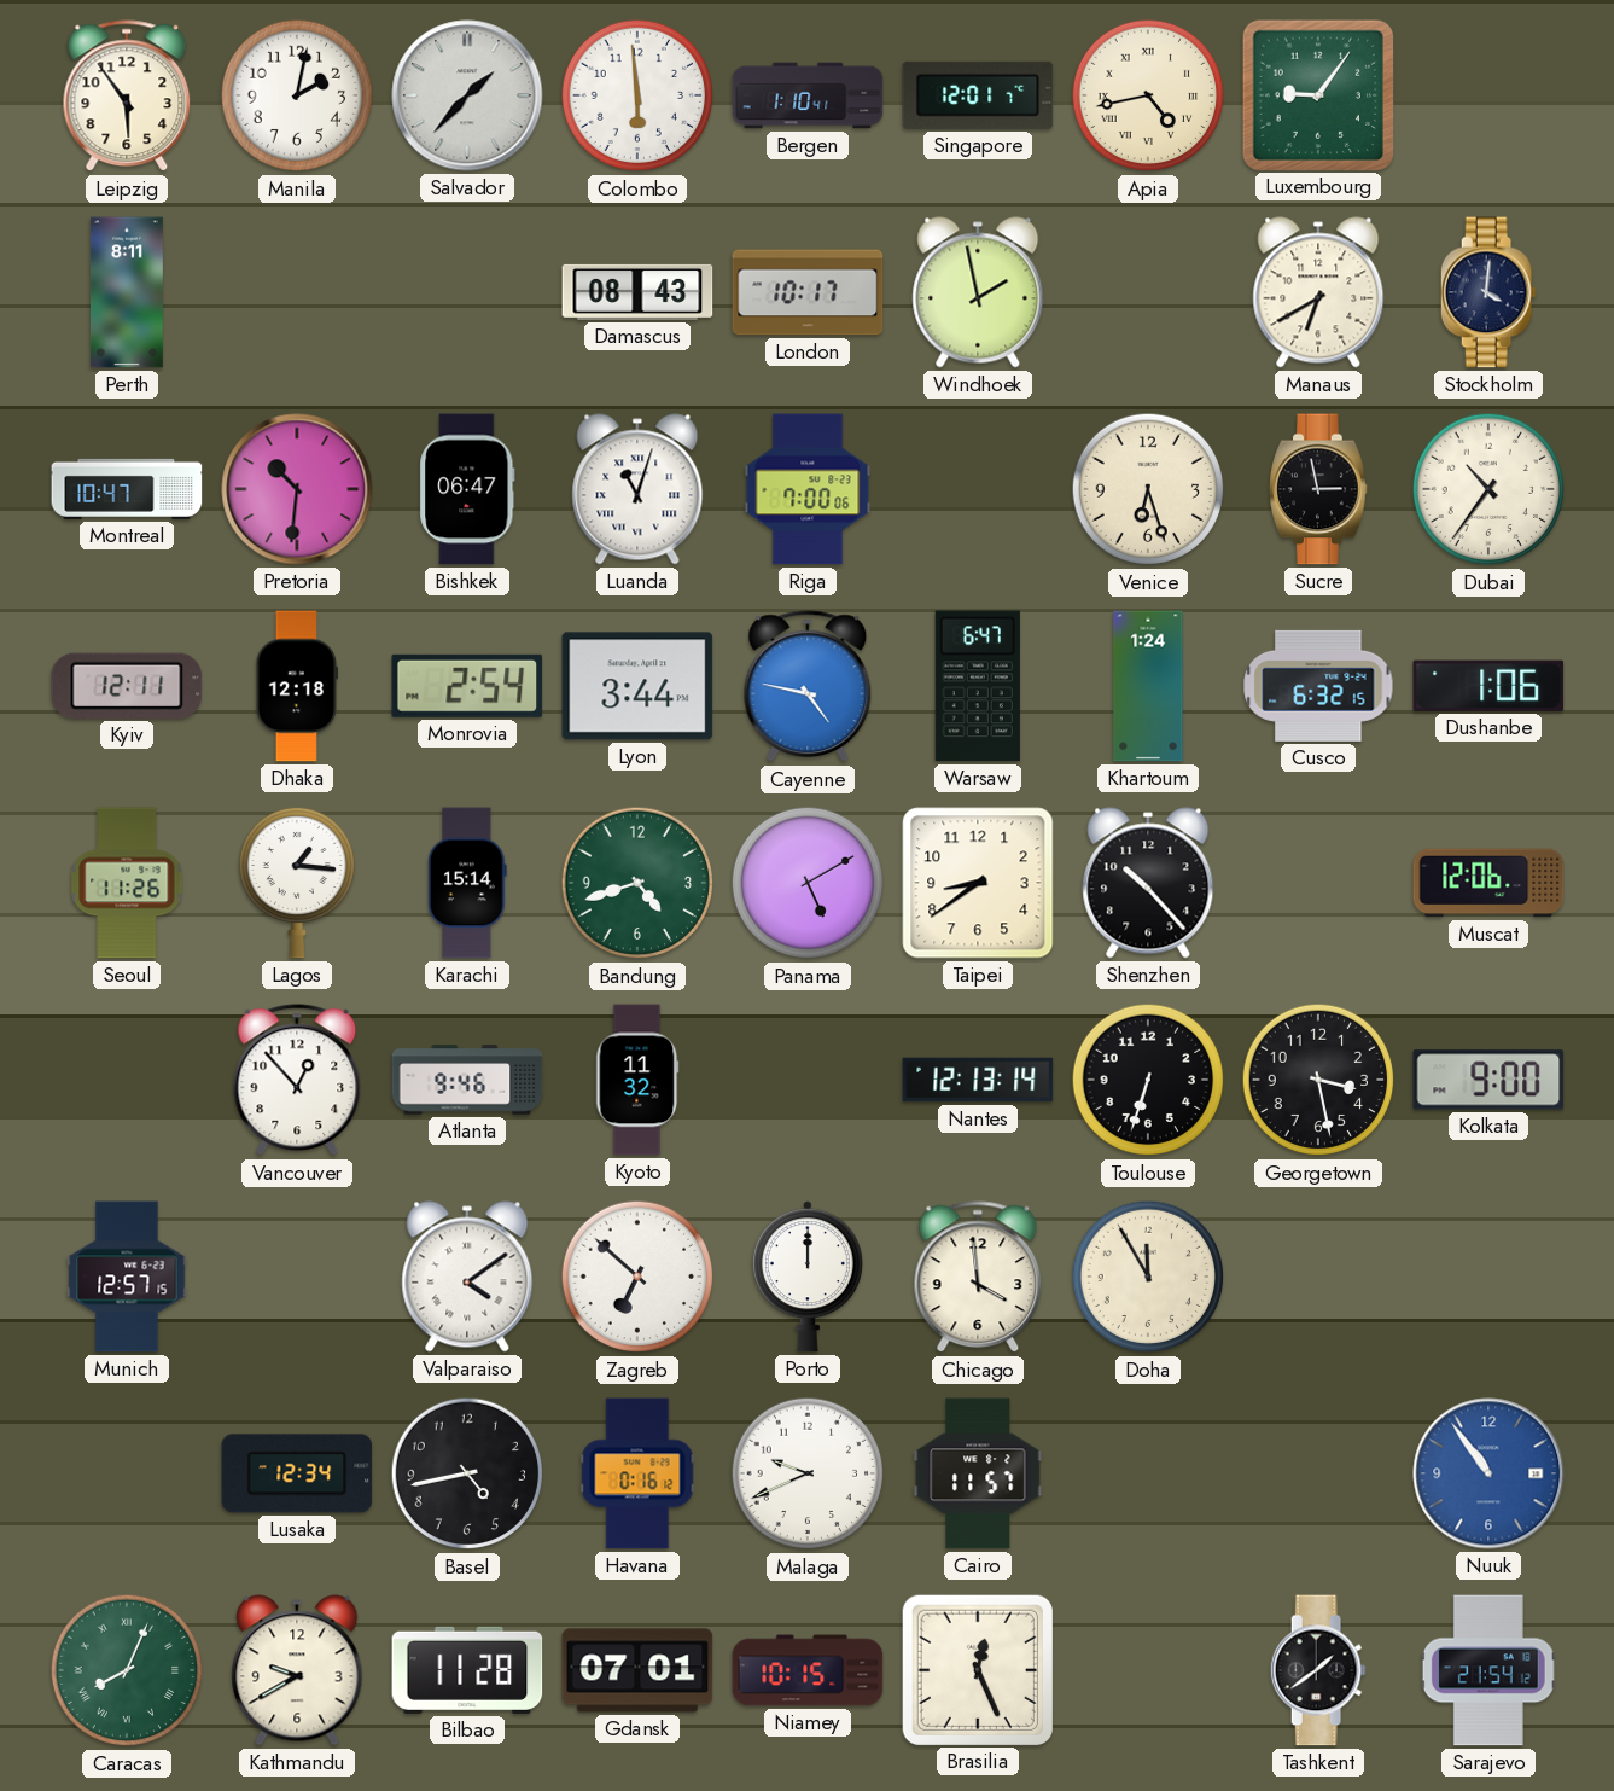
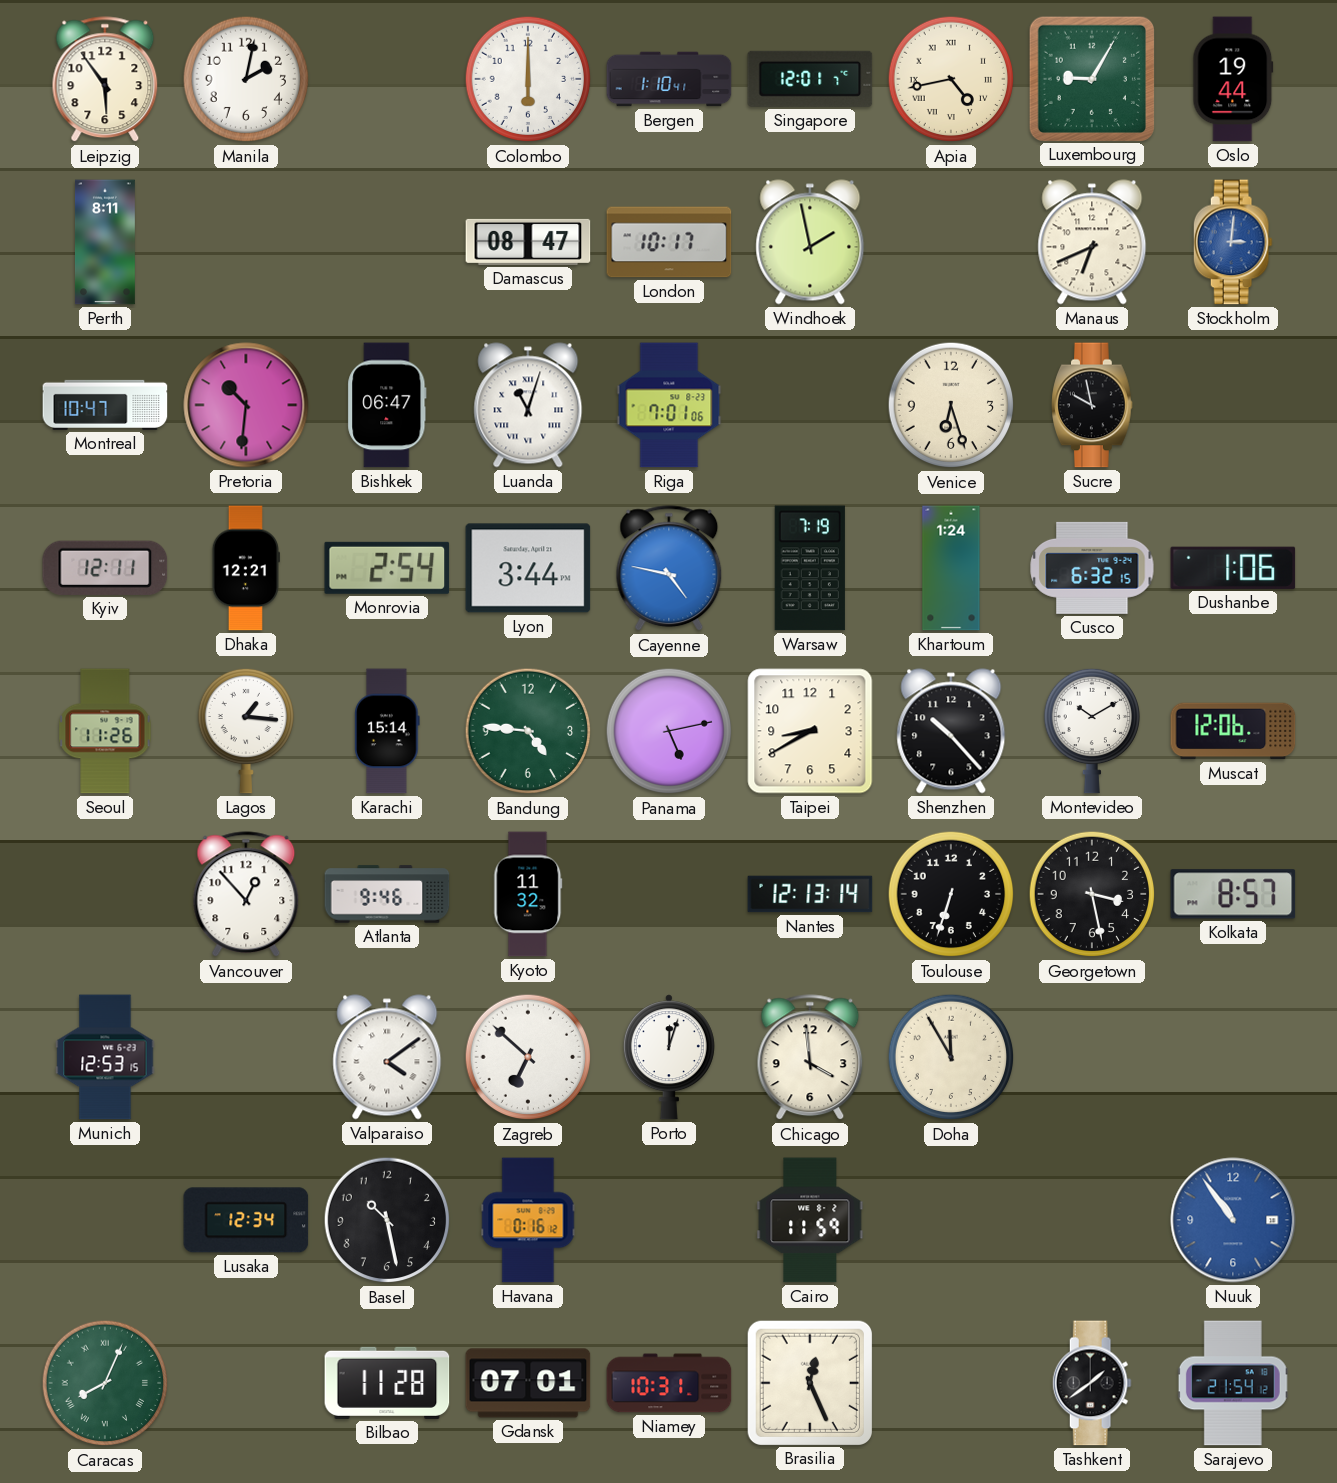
Salvador: 1:37 -> none
Colombo: 5:59 -> 6:00
Luxembourg: 9:06 -> 9:05
Oslo: none -> 19:44
Damascus: 08:43 -> 08:47
Manaus: 6:40 -> 6:41
Stockholm: 4:01 -> 3:01
Stockholm dial: navy -> blue
Riga: 7:00 -> 7:01
Sucre: 2:58 -> 9:58
Dubai: 10:36 -> none
Dhaka: 12:18 -> 12:21
Warsaw: 6:47 -> 7:19
Bandung: 4:42 -> 4:46
Panama: 5:10 -> 5:13
Taipei: 8:39 -> 8:40
Montevideo: none -> 10:10
Kolkata: 9:00 -> 8:57
Munich: 12:57 -> 12:53
Porto: 12:00 -> 12:03
Basel: 4:43 -> 10:28
Malaga: 9:41 -> none
Cairo: 11:57 -> 11:59
Kathmandu: 9:40 -> none
Niamey: 10:15 -> 10:31
